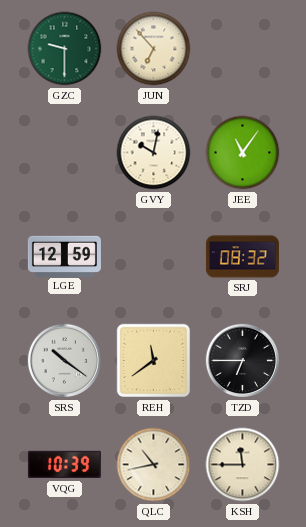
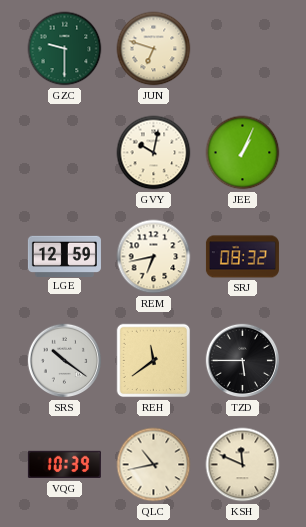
JUN: 6:53 -> 6:48
JEE: 11:06 -> 1:04
REM: none -> 6:43
TZD: 6:45 -> 5:45
KSH: 11:45 -> 11:49
